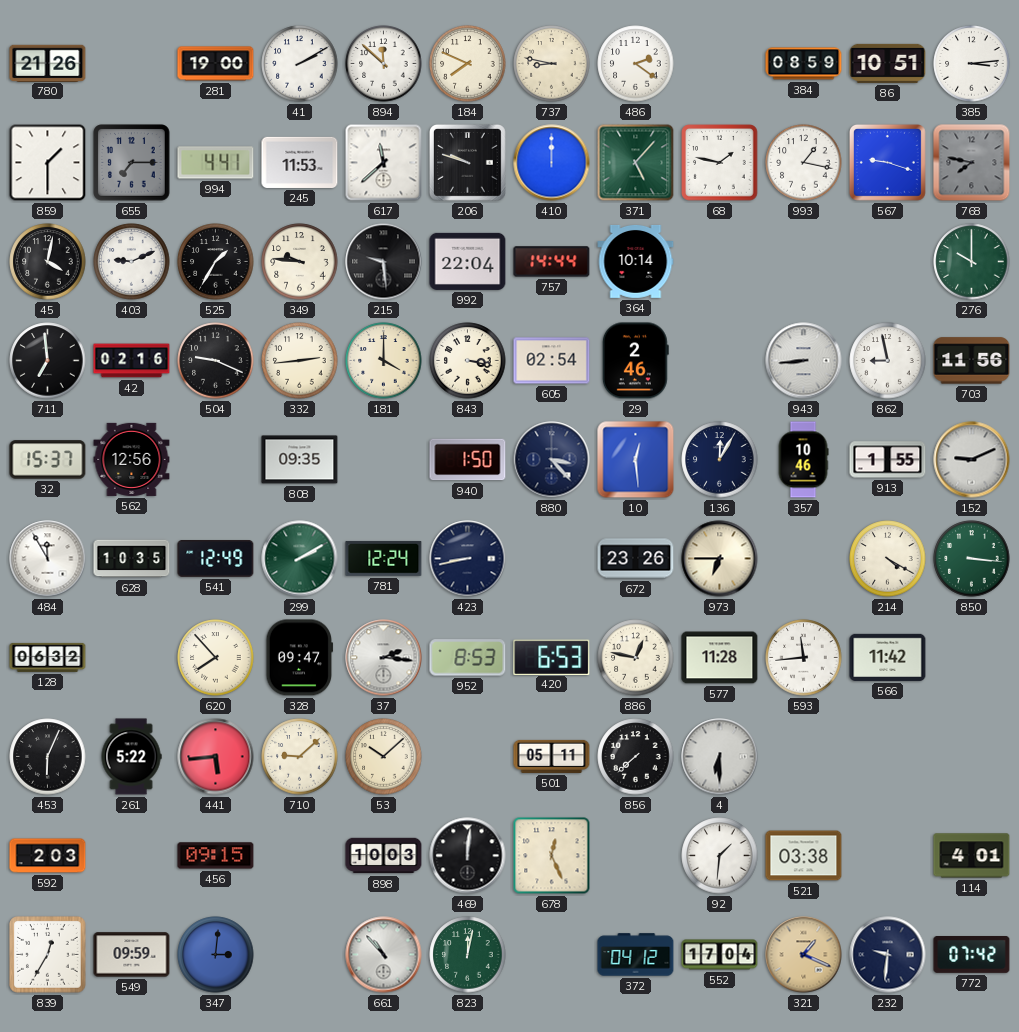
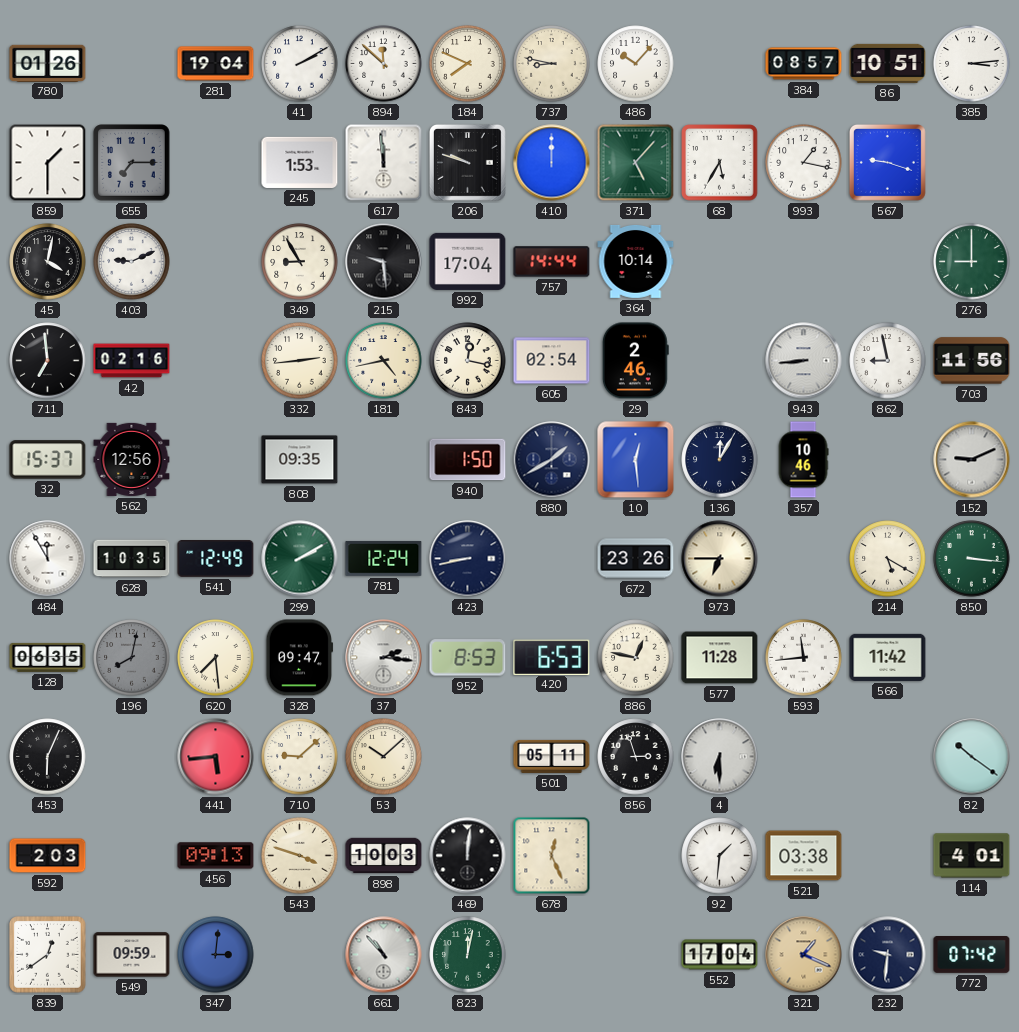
780: 21:26 -> 01:26
281: 19:00 -> 19:04
486: 2:21 -> 10:07
384: 08:59 -> 08:57
994: 4:41 -> none
245: 11:53 -> 1:53
617: 11:38 -> 11:59
68: 1:47 -> 5:35
768: 7:47 -> none
525: 1:35 -> none
349: 9:46 -> 8:55
992: 22:04 -> 17:04
276: 10:00 -> 9:00
504: 9:19 -> none
181: 4:00 -> 4:43
843: 3:17 -> 12:17
880: 3:23 -> 1:40
913: 1:55 -> none
214: 4:20 -> 5:20
128: 06:32 -> 06:35
196: none -> 8:02
620: 7:53 -> 7:29
261: 5:22 -> none
856: 7:38 -> 2:57
82: none -> 10:21
456: 09:15 -> 09:13
543: none -> 3:48
839: 12:35 -> 12:39
372: 04:12 -> none
